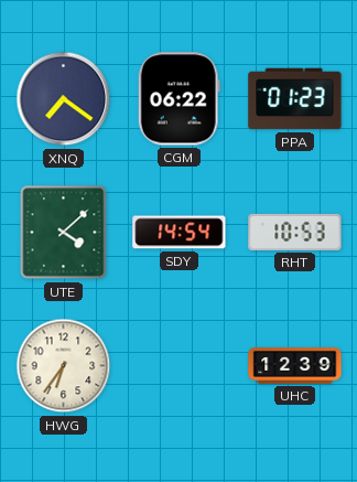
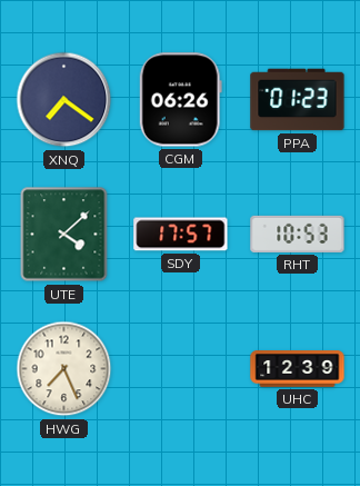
CGM: 06:22 -> 06:26
SDY: 14:54 -> 17:57
HWG: 6:36 -> 7:26
